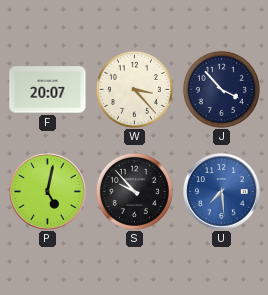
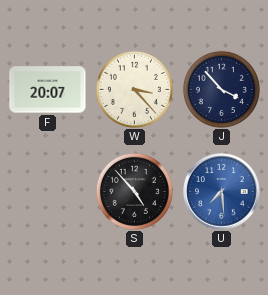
P: 5:02 -> none
S: 9:53 -> 4:53
